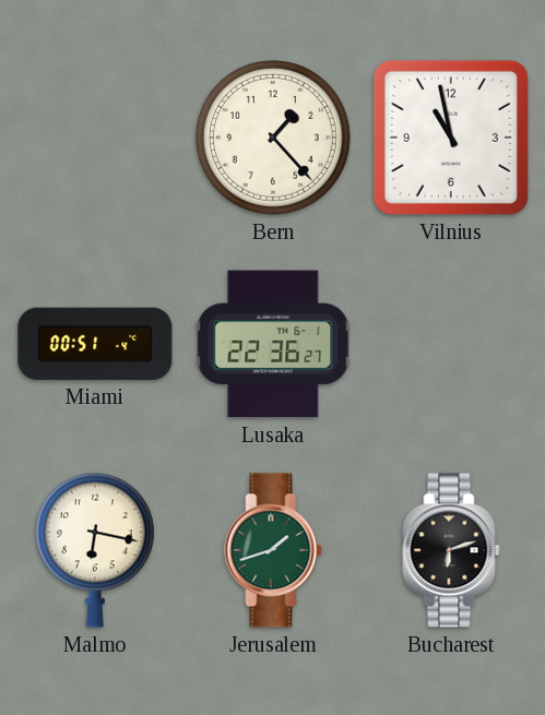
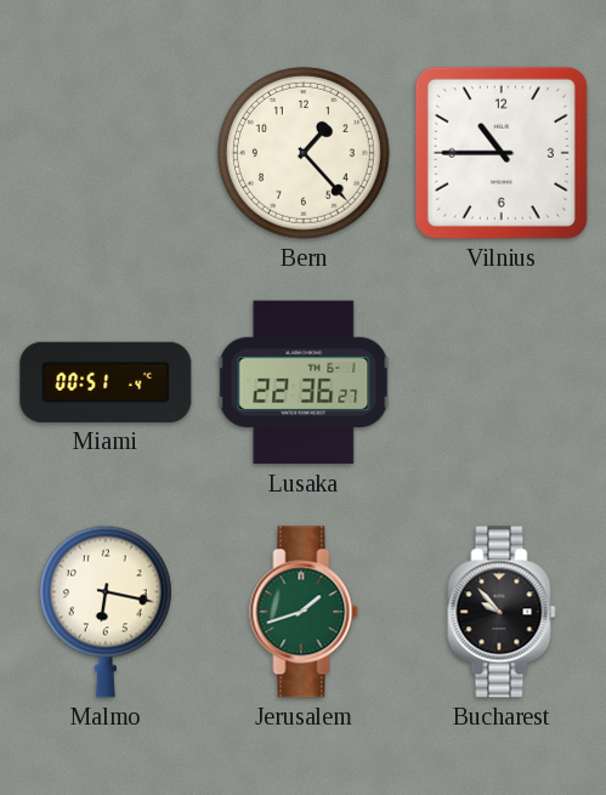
Vilnius: 10:58 -> 10:45
Bucharest: 6:12 -> 9:53
